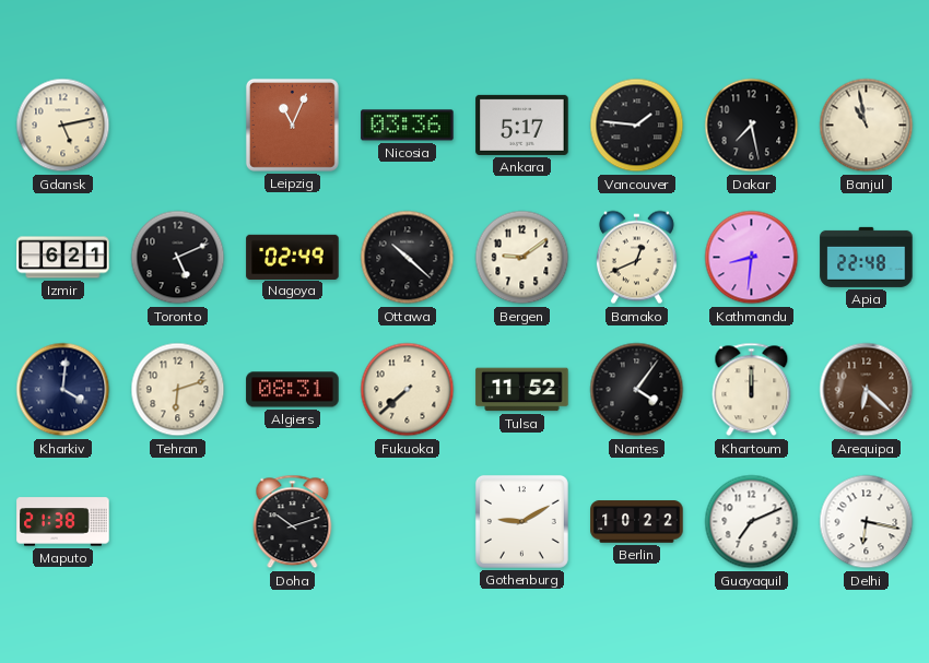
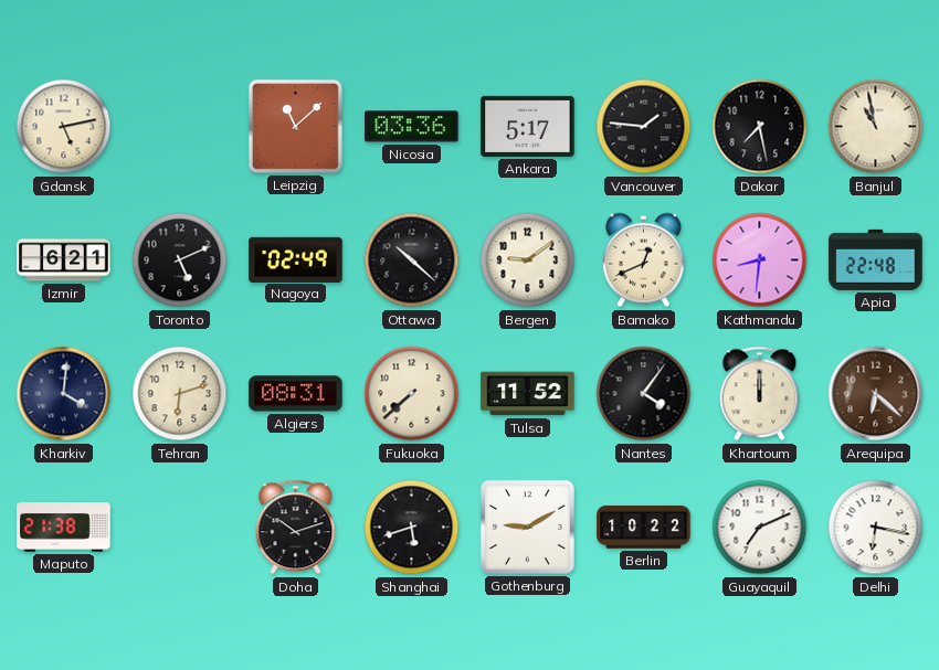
Leipzig: 11:04 -> 11:08
Shanghai: none -> 5:42
